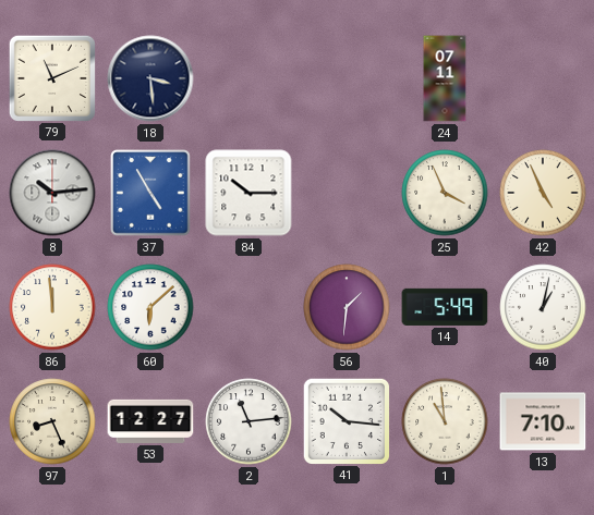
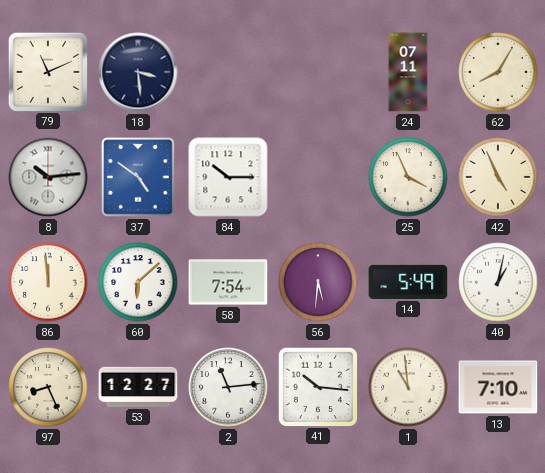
62: none -> 8:05
37: 4:55 -> 4:51
58: none -> 7:54
56: 1:31 -> 5:31
